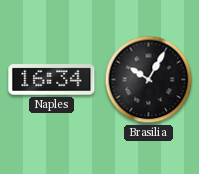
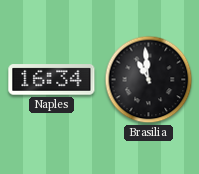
Brasilia: 10:05 -> 10:59
